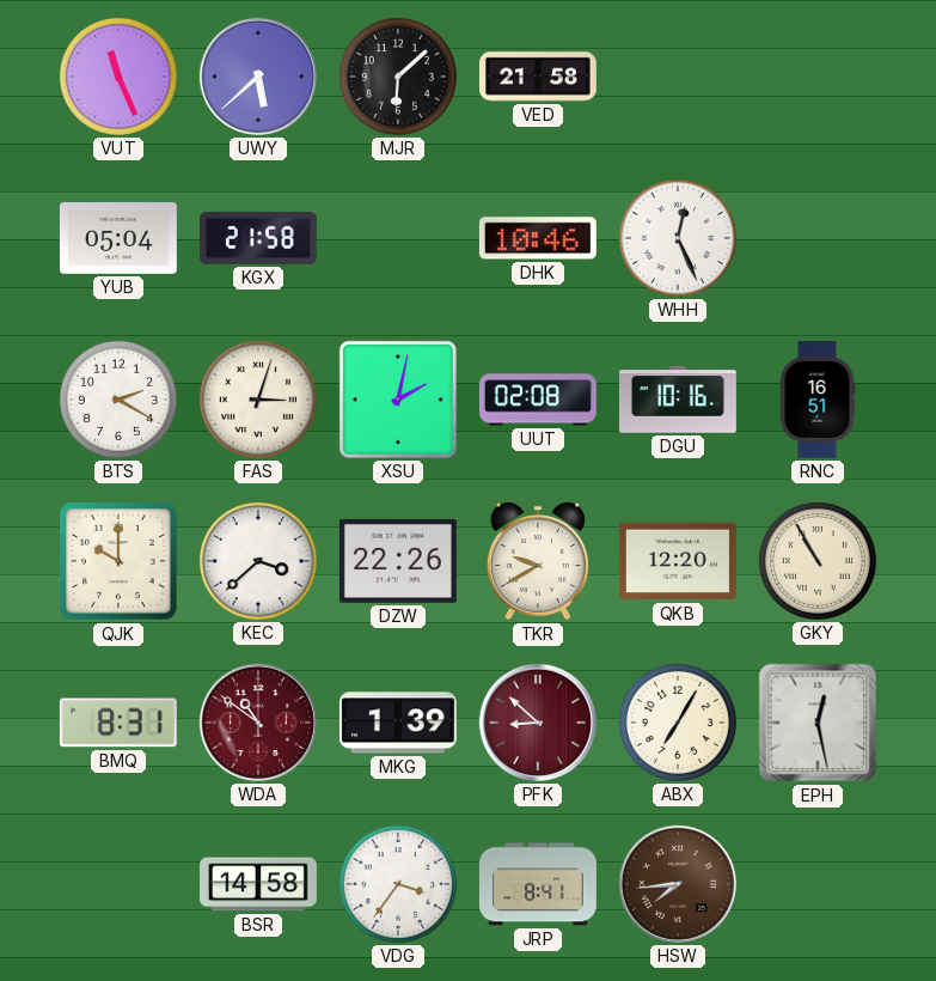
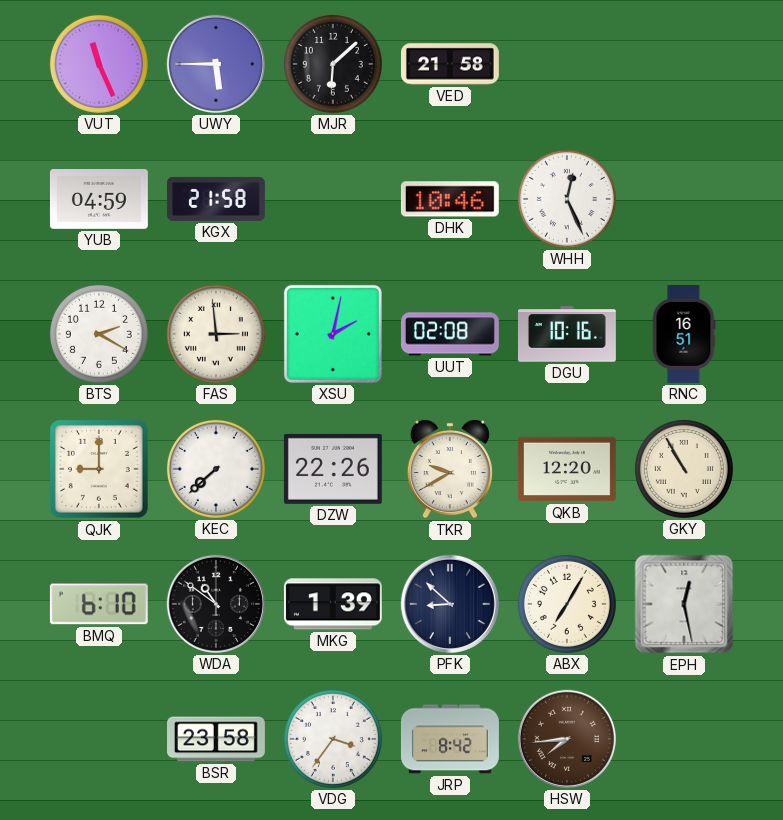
UWY: 5:38 -> 5:45
YUB: 05:04 -> 04:59
FAS: 3:03 -> 2:59
QJK: 10:00 -> 9:00
KEC: 3:38 -> 7:38
BMQ: 8:31 -> 6:10
WDA dial: burgundy -> black
PFK dial: burgundy -> navy
BSR: 14:58 -> 23:58
JRP: 8:41 -> 8:42
